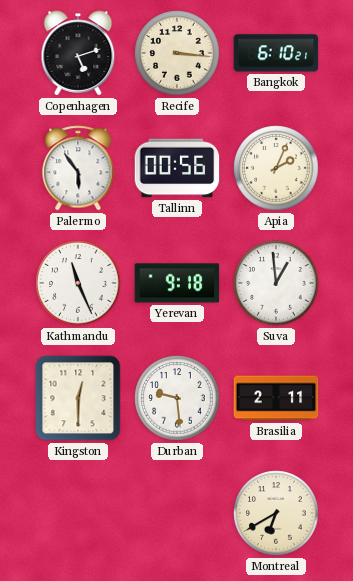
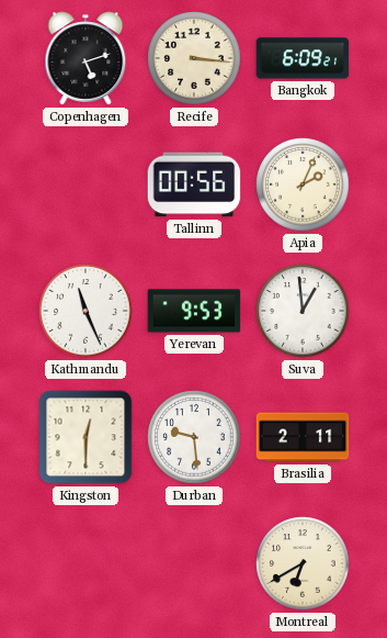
Bangkok: 6:10 -> 6:09
Palermo: 5:54 -> none
Yerevan: 9:18 -> 9:53
